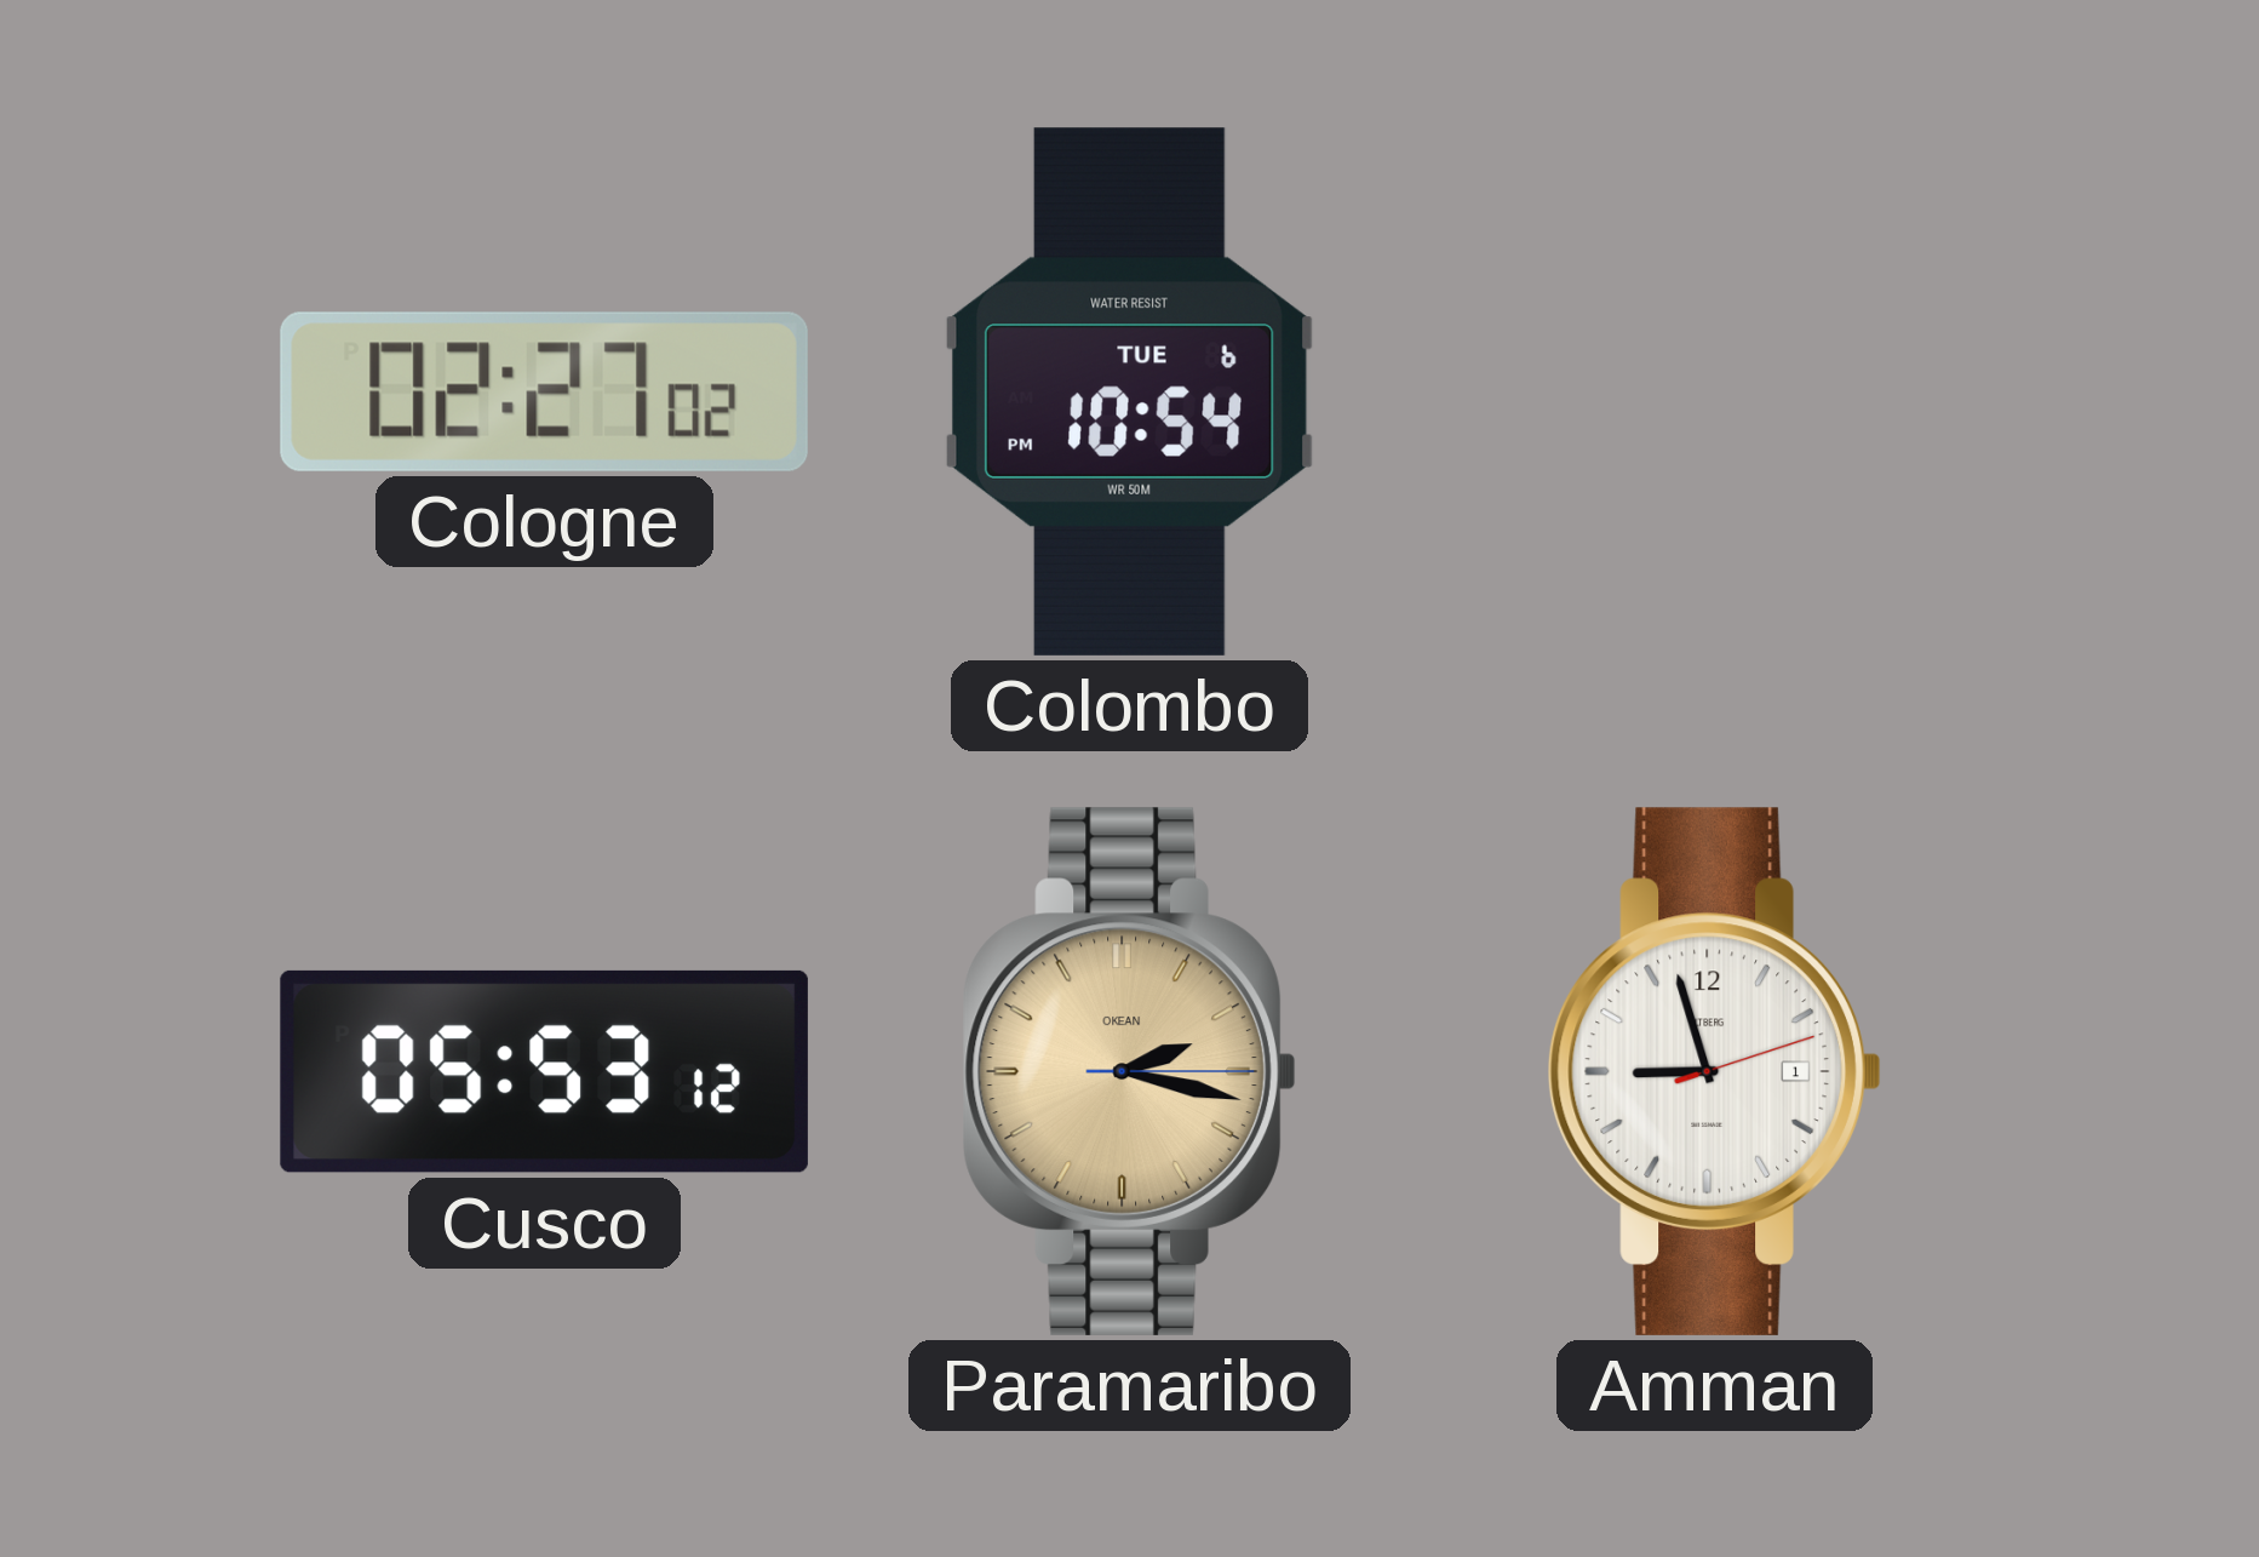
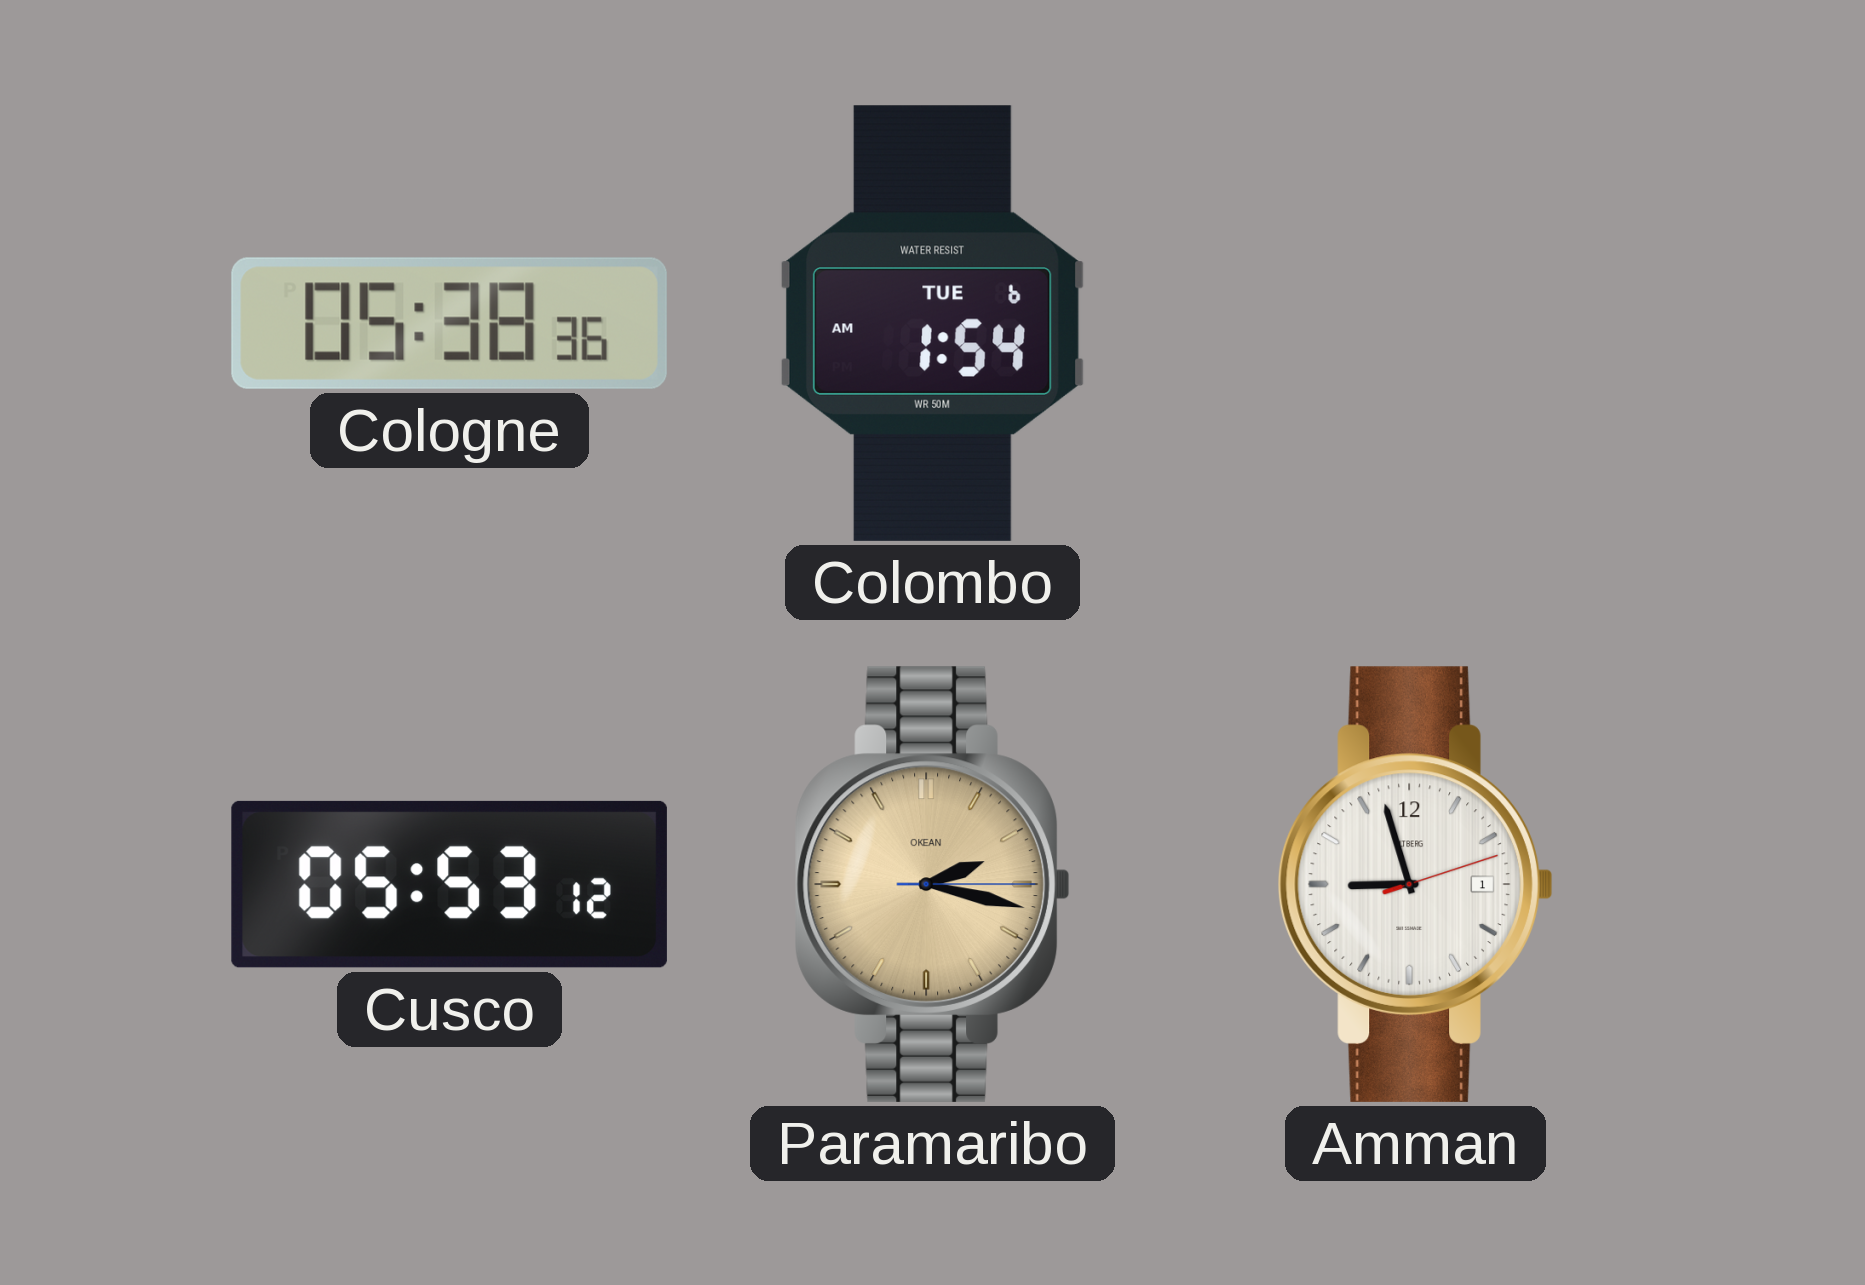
Cologne: 02:27 -> 05:38
Colombo: 10:54 -> 1:54
